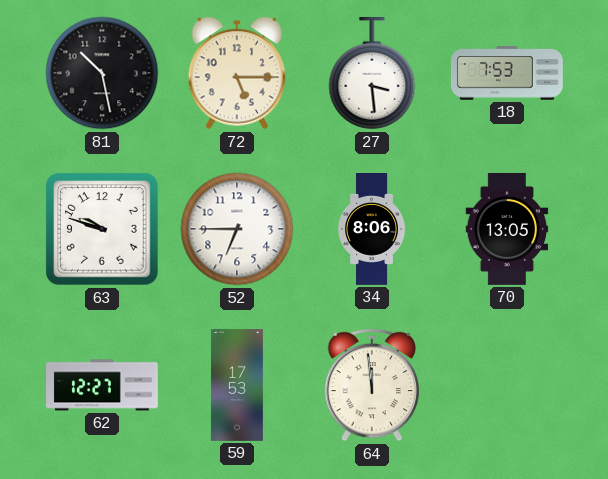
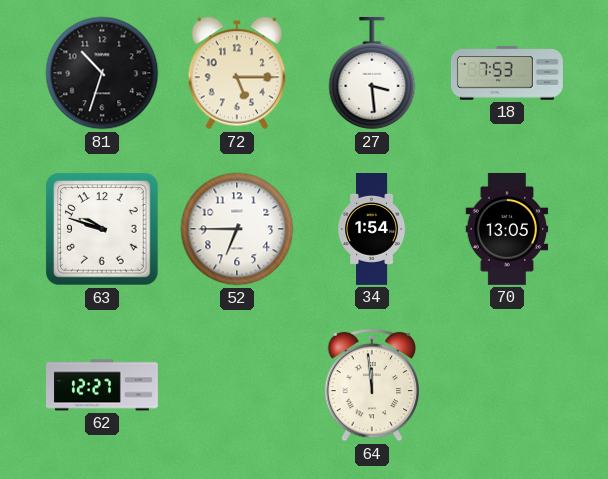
81: 10:28 -> 10:33
34: 8:06 -> 1:54
59: 17:53 -> none
